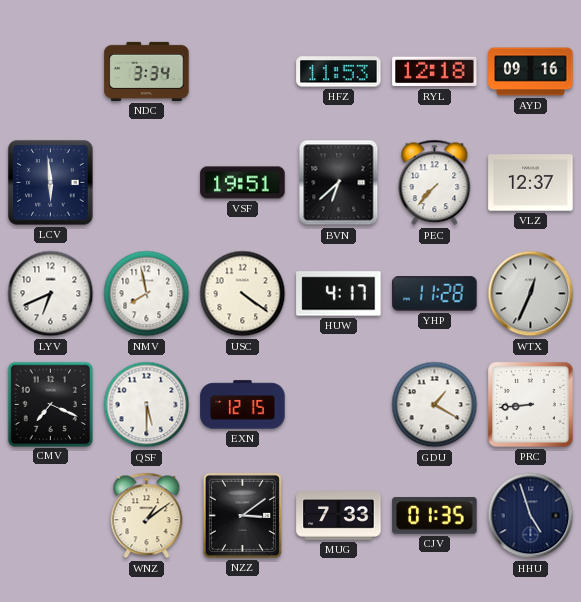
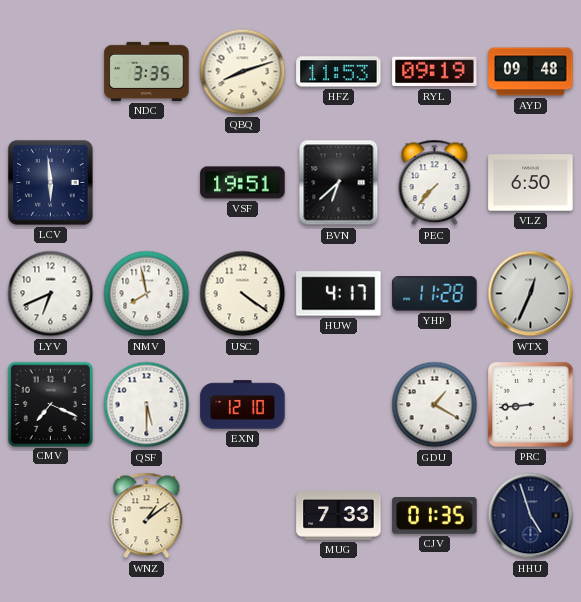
NDC: 3:34 -> 3:35
QBQ: none -> 8:12
RYL: 12:18 -> 09:19
AYD: 09:16 -> 09:48
VLZ: 12:37 -> 6:50
EXN: 12:15 -> 12:10
NZZ: 3:09 -> none
